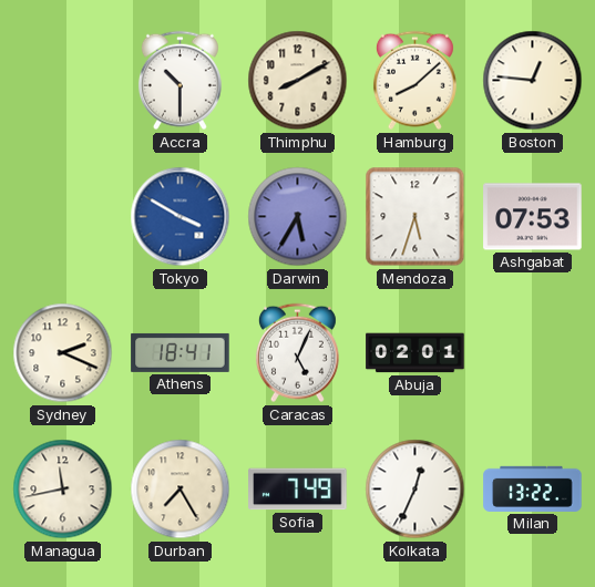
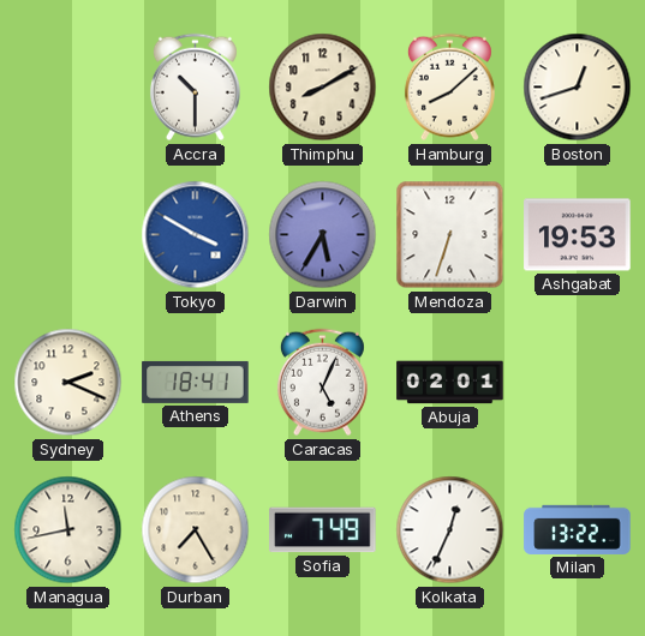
Boston: 12:46 -> 12:42
Mendoza: 5:33 -> 6:33
Ashgabat: 07:53 -> 19:53
